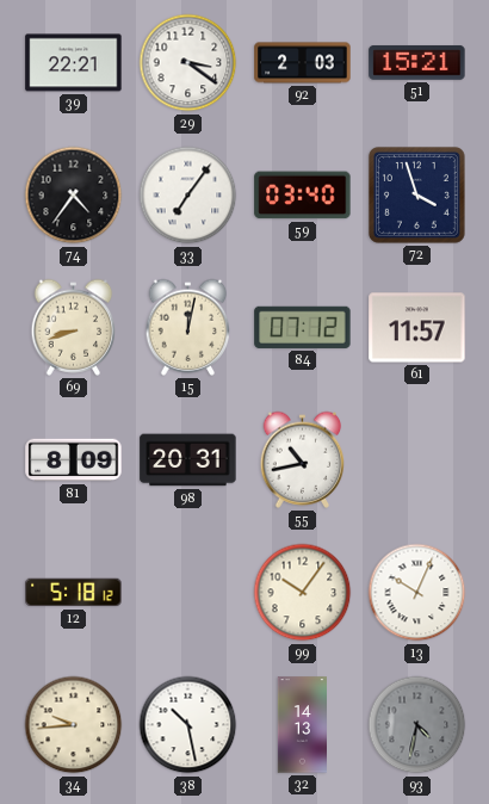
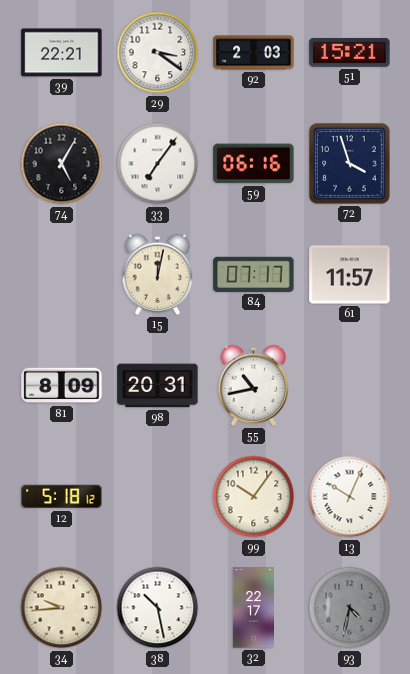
74: 4:36 -> 5:05
59: 03:40 -> 06:16
69: 8:42 -> none
84: 07:12 -> 07:17
32: 14:13 -> 22:17
